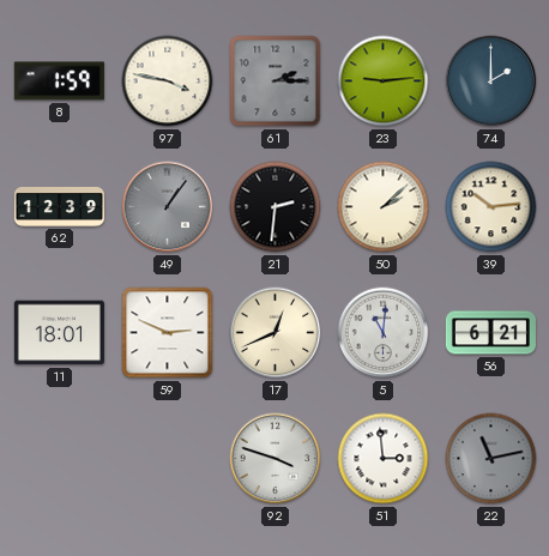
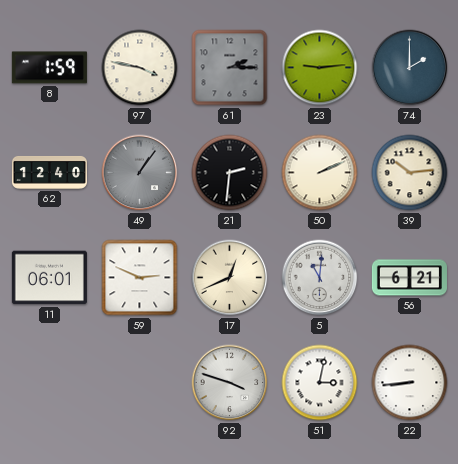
62: 12:39 -> 12:40
50: 2:08 -> 2:11
11: 18:01 -> 06:01
51: 2:59 -> 3:02
22: 11:13 -> 8:44
22 dial: grey -> white
